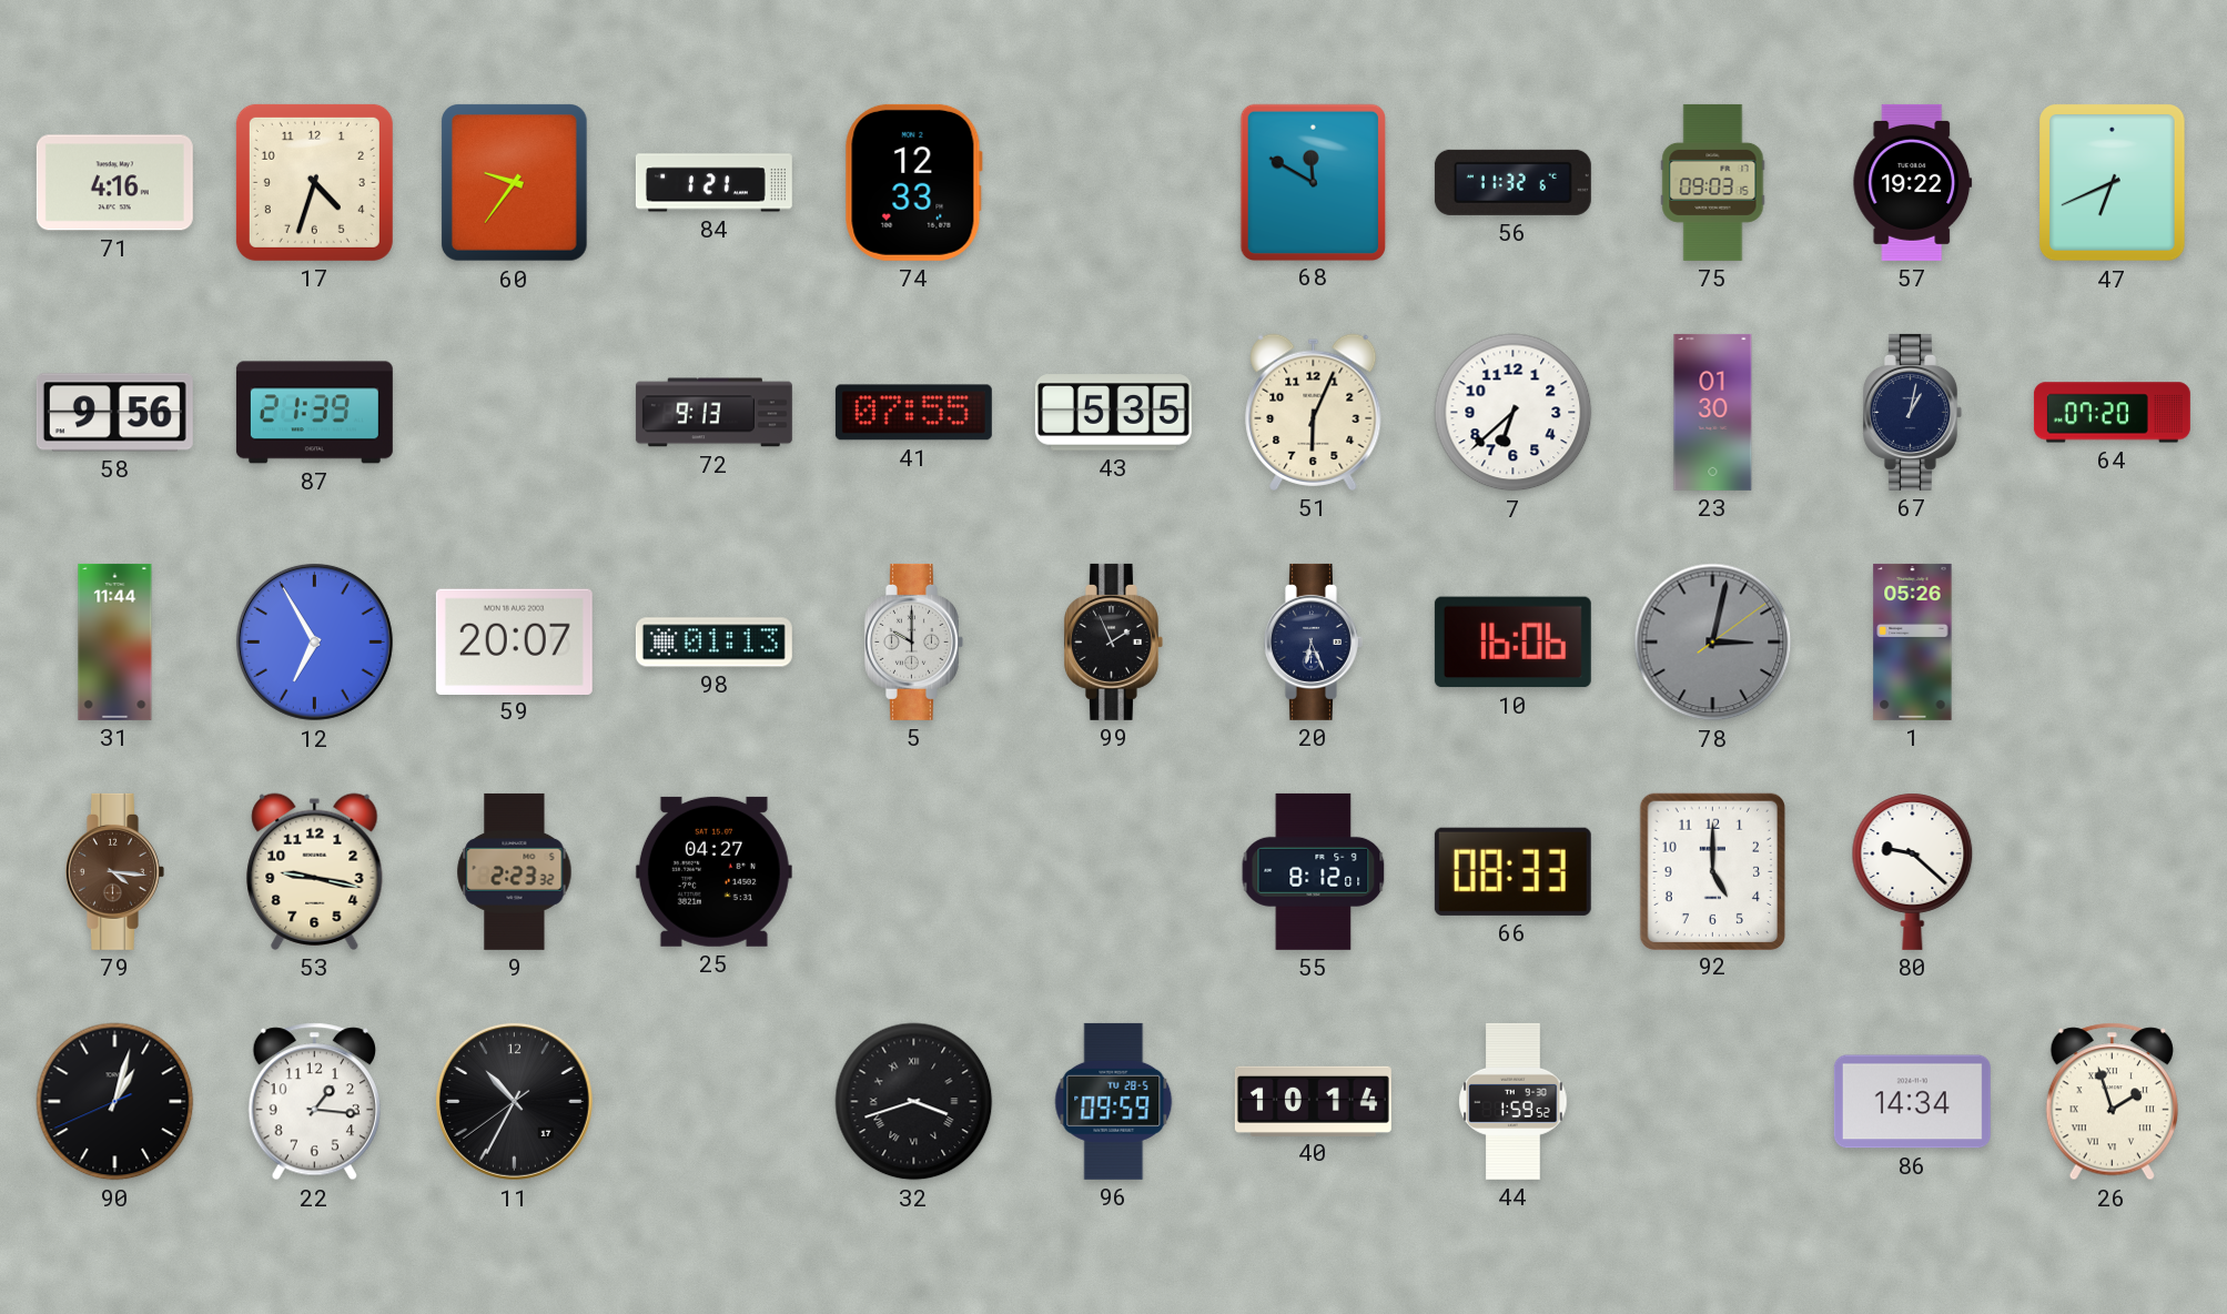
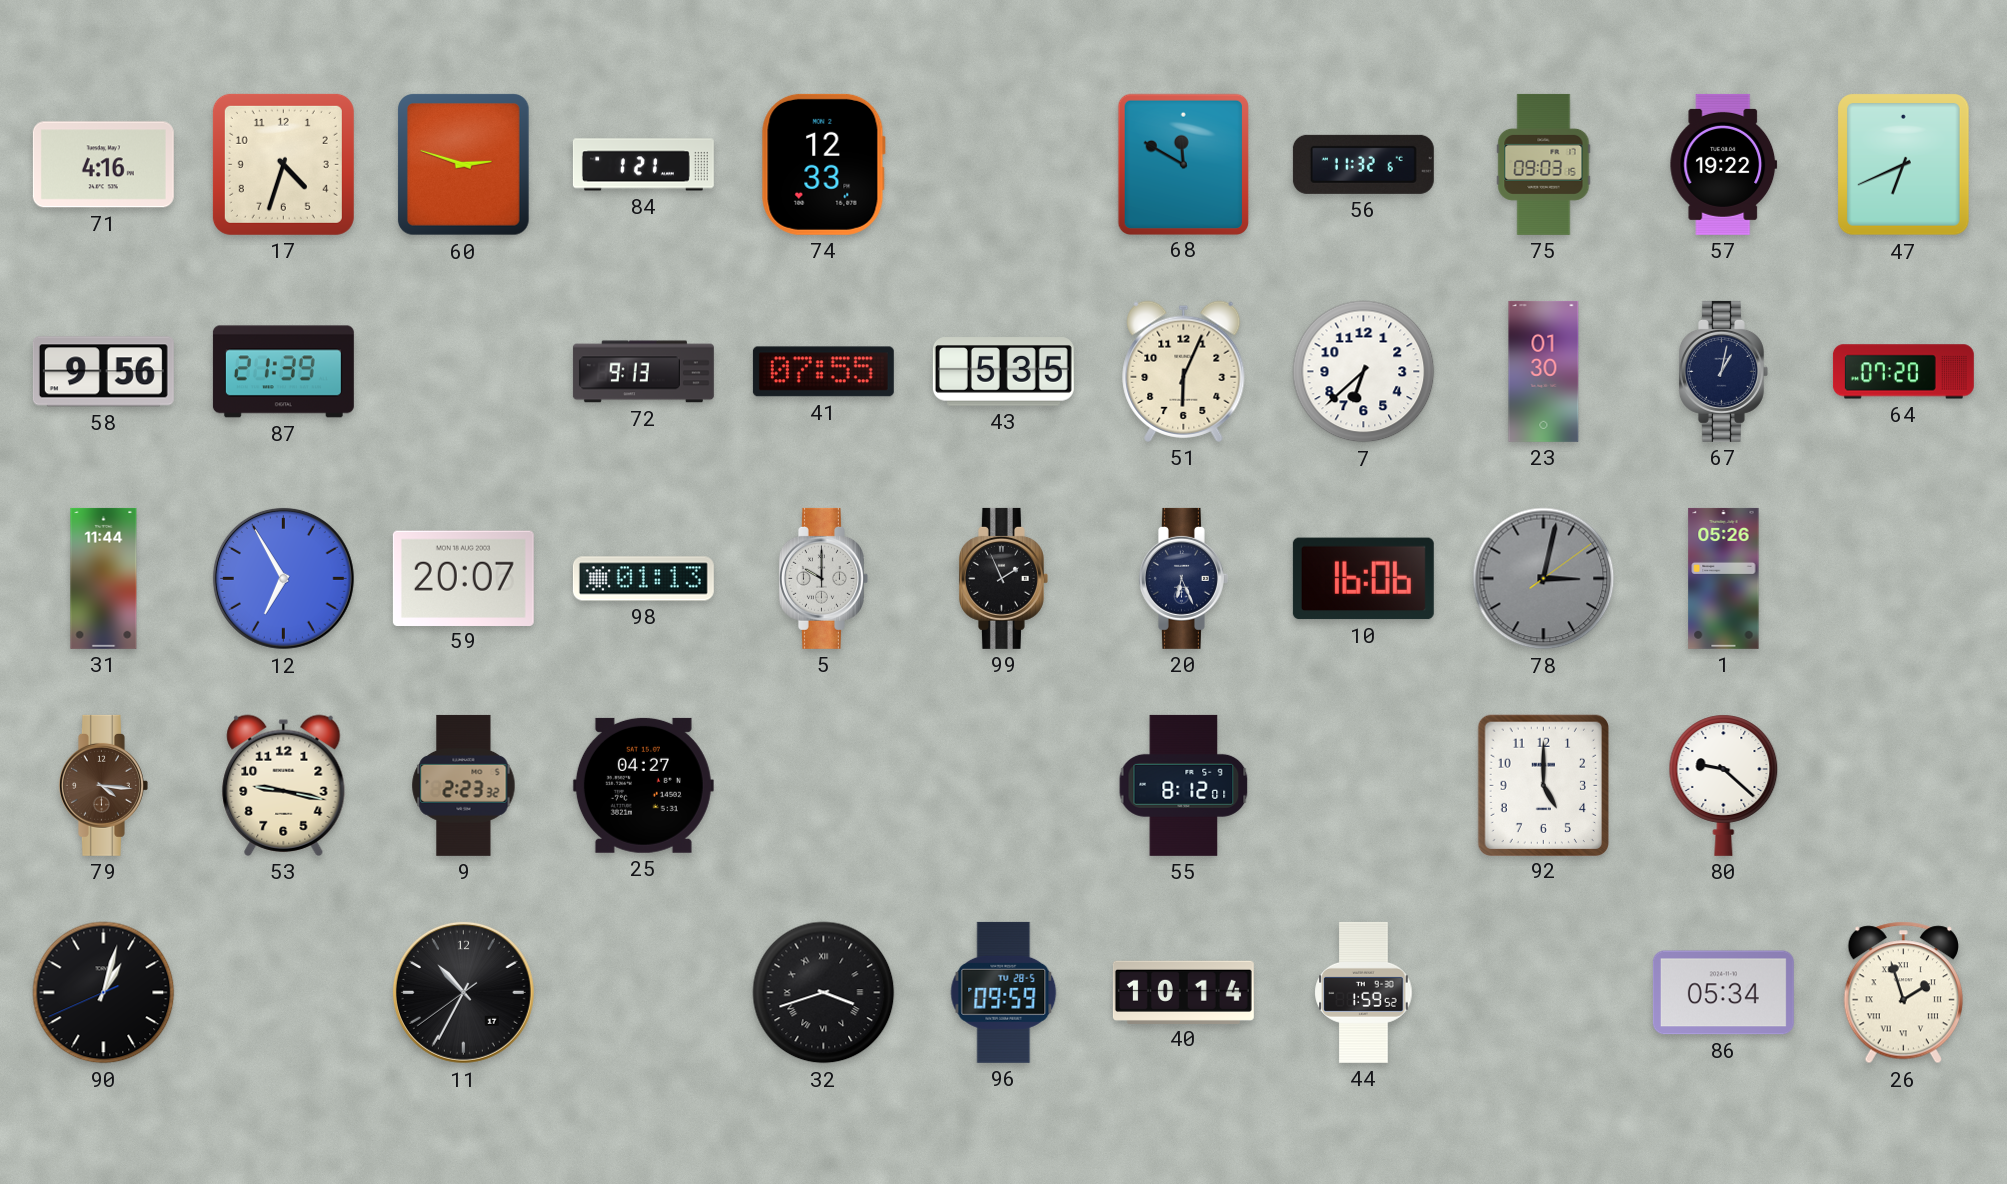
60: 9:36 -> 2:48
66: 08:33 -> none
22: 1:16 -> none
86: 14:34 -> 05:34
